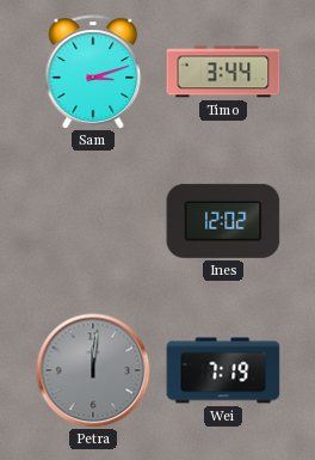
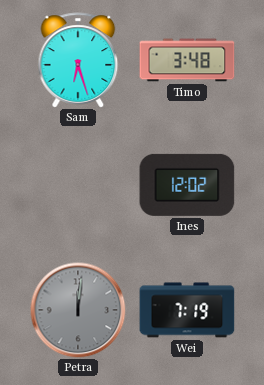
Sam: 3:12 -> 6:27
Timo: 3:44 -> 3:48
